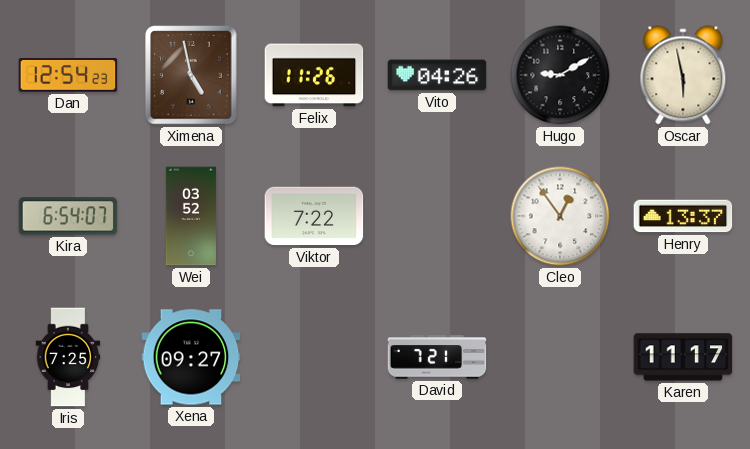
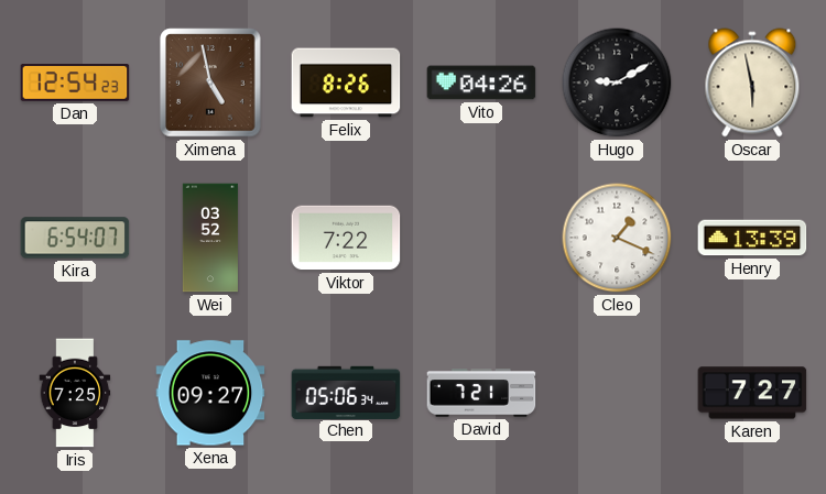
Felix: 11:26 -> 8:26
Cleo: 12:54 -> 1:19
Henry: 13:37 -> 13:39
Chen: none -> 05:06
Karen: 11:17 -> 7:27
